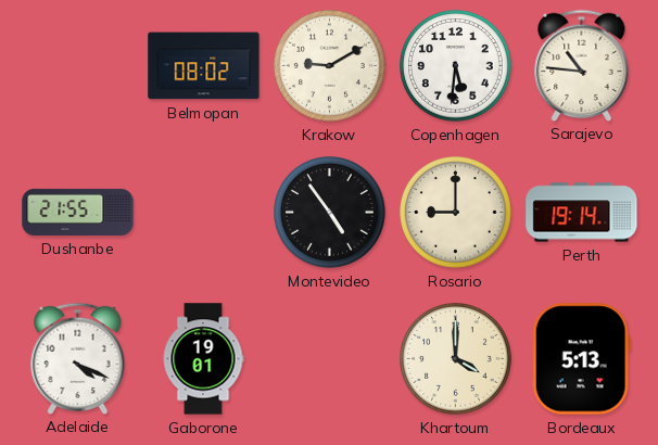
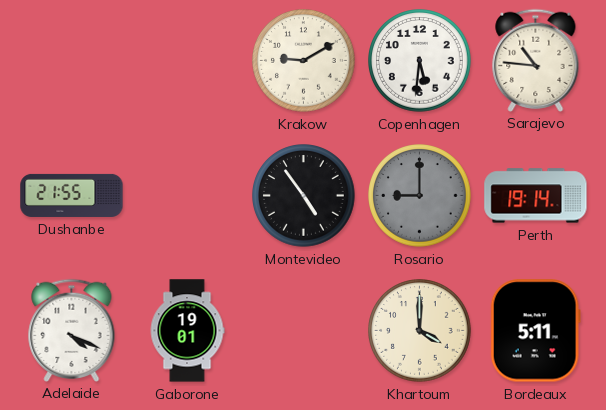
Belmopan: 08:02 -> none
Rosario dial: cream -> grey
Bordeaux: 5:13 -> 5:11
